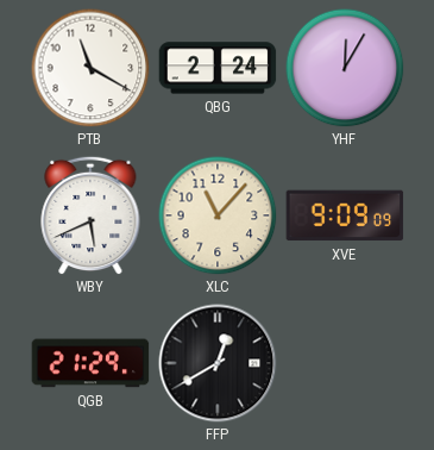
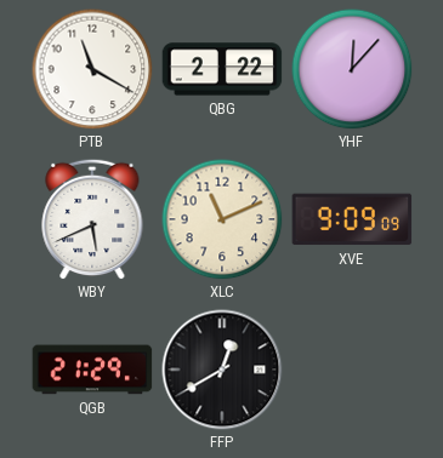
QBG: 2:24 -> 2:22
YHF: 12:05 -> 12:07
XLC: 11:07 -> 11:11
